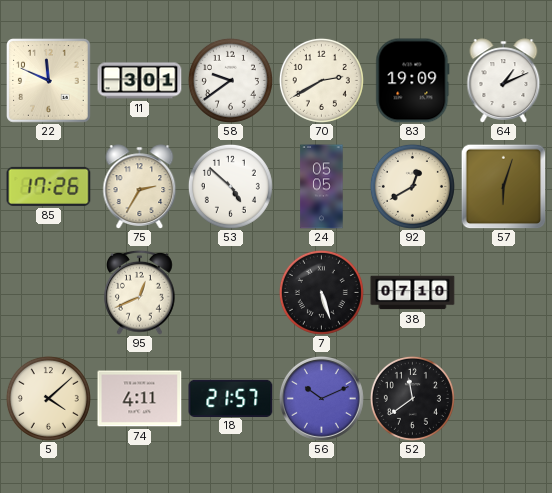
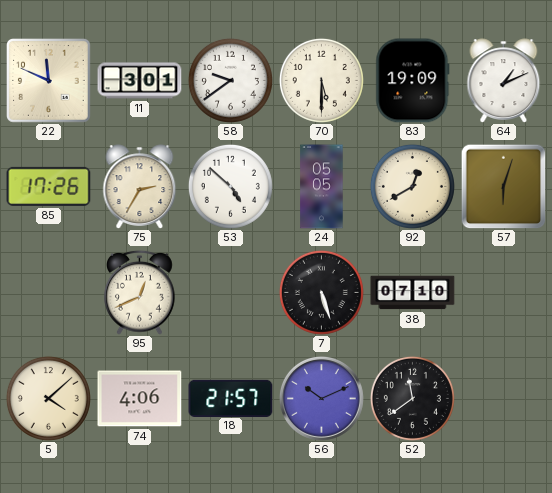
70: 2:40 -> 5:30
74: 4:11 -> 4:06
